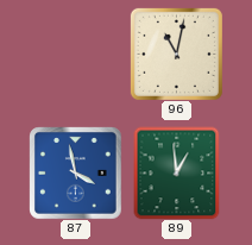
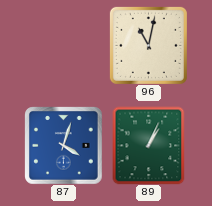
87: 3:58 -> 4:03
89: 12:59 -> 1:04
